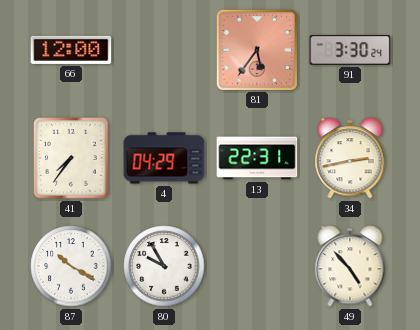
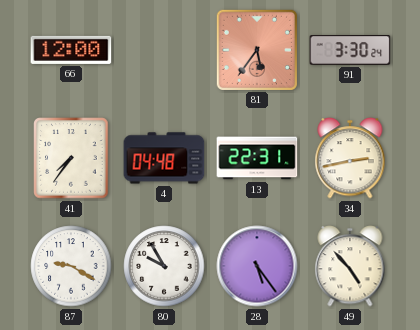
4: 04:29 -> 04:48
87: 10:20 -> 9:20
28: none -> 5:24
